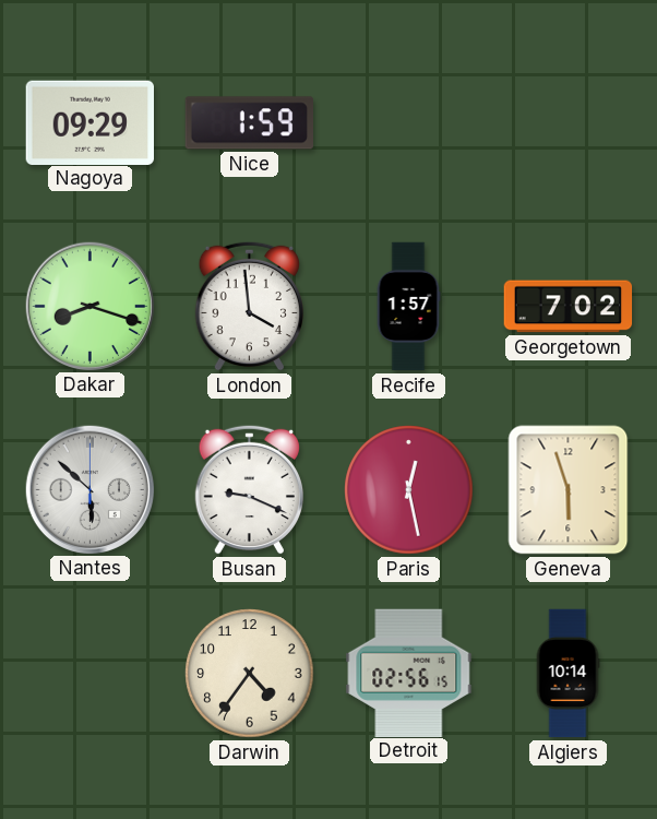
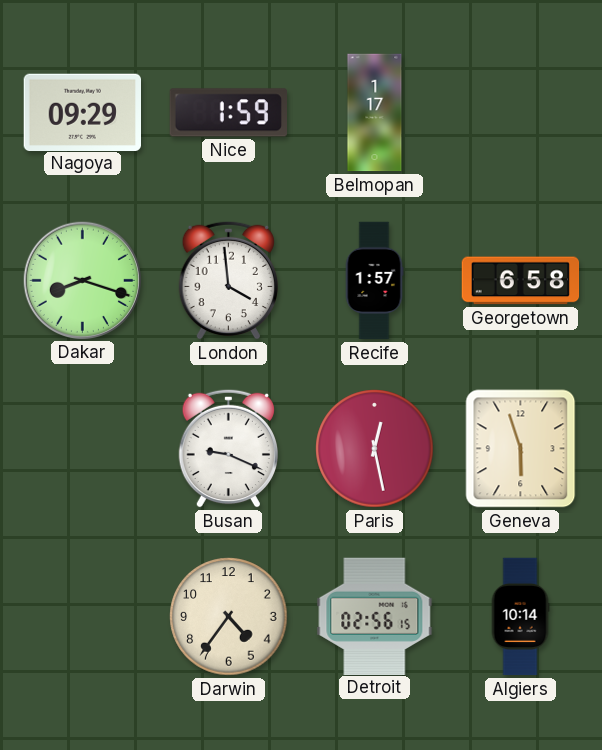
Belmopan: none -> 1:17
Georgetown: 7:02 -> 6:58
Nantes: 5:52 -> none
